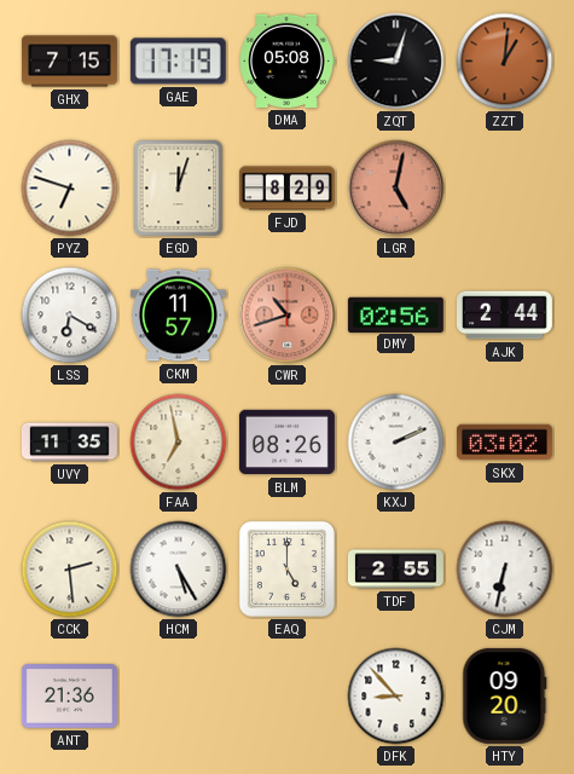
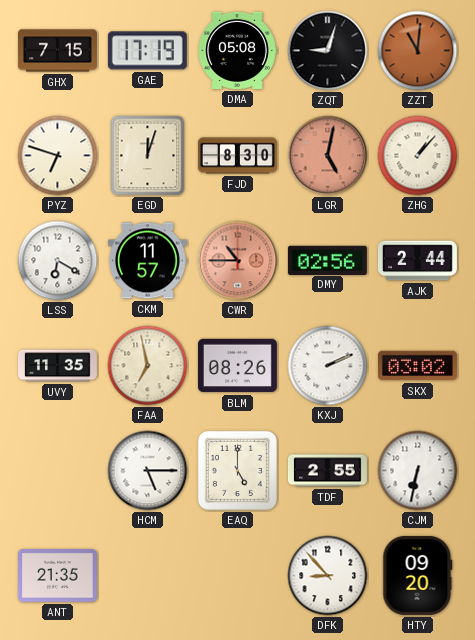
ZZT: 1:01 -> 11:01
FJD: 8:29 -> 8:30
ZHG: none -> 1:07
CWR: 10:42 -> 10:45
CCK: 2:29 -> none
HCM: 5:25 -> 5:15
ANT: 21:36 -> 21:35
